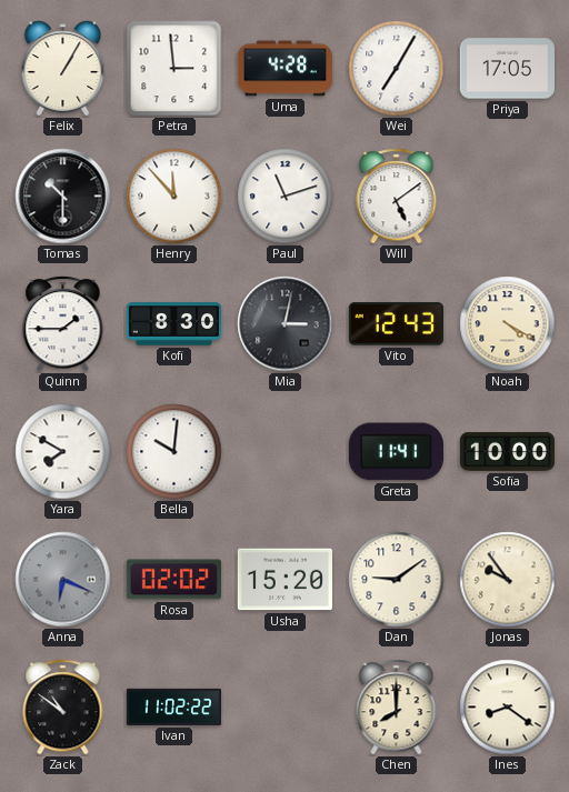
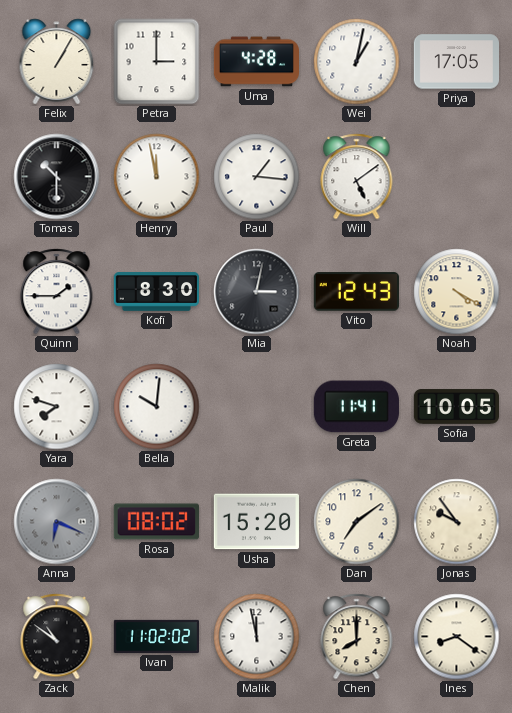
Petra: 2:59 -> 3:00
Wei: 7:05 -> 1:02
Henry: 11:53 -> 11:58
Paul: 11:12 -> 1:16
Yara: 7:50 -> 7:48
Sofia: 10:00 -> 10:05
Rosa: 02:02 -> 08:02
Dan: 9:09 -> 7:09
Ivan: 11:02:22 -> 11:02:02
Malik: none -> 11:58
